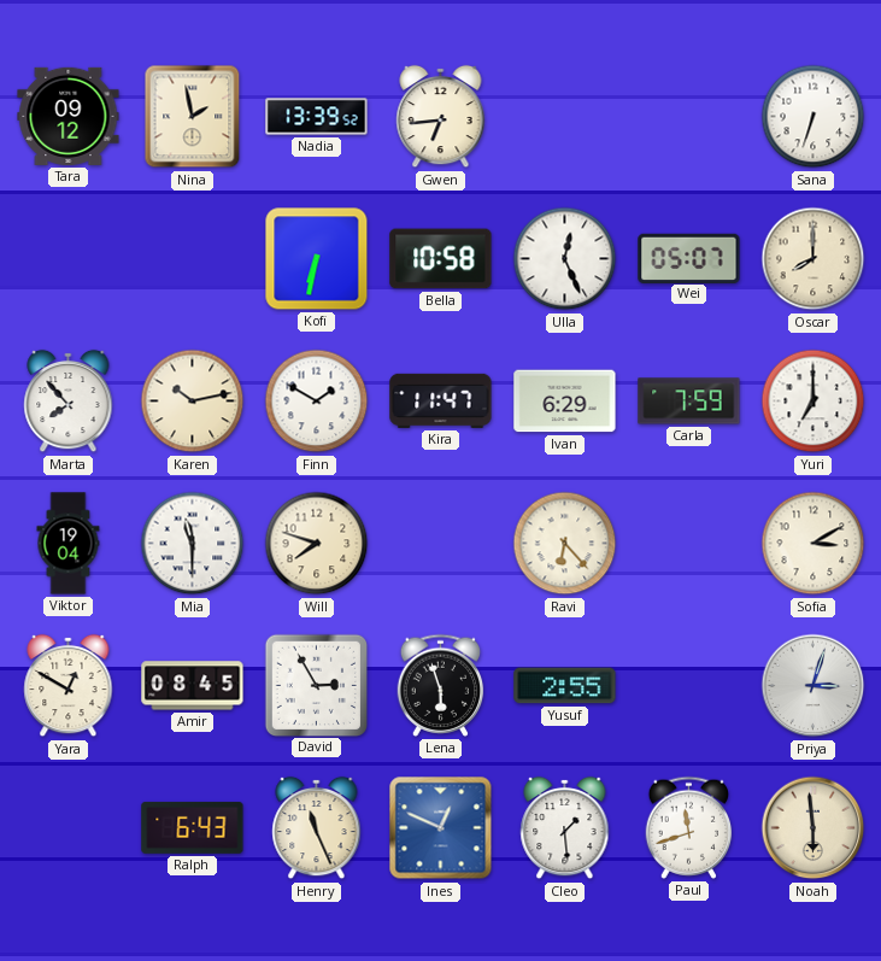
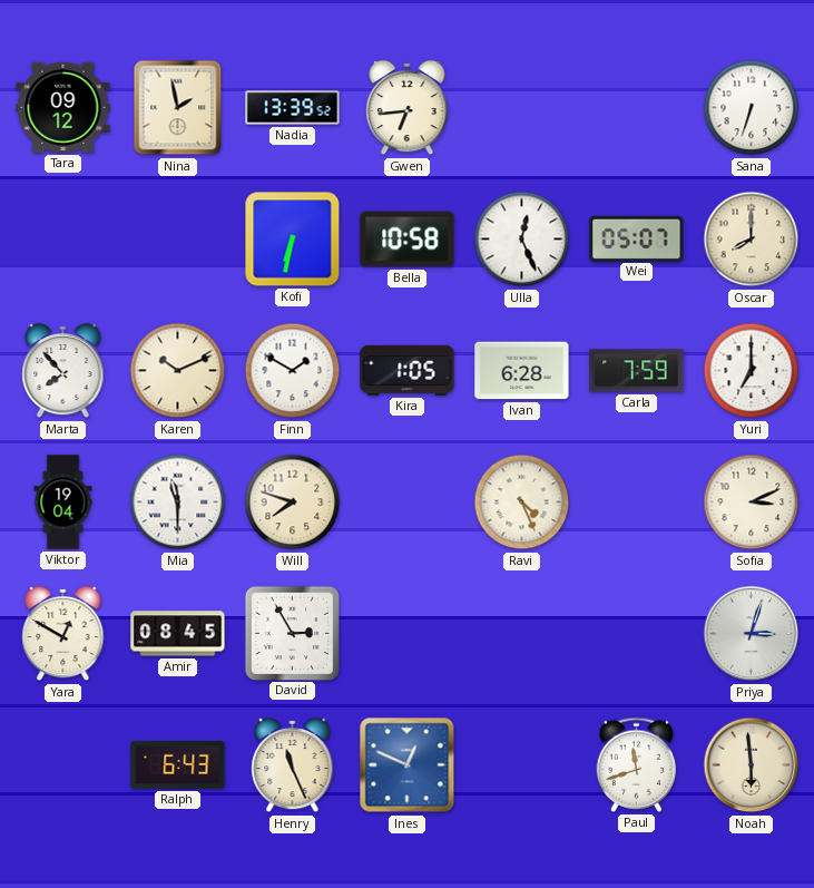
Karen: 10:13 -> 10:11
Kira: 11:47 -> 1:05
Ivan: 6:29 -> 6:28
Ravi: 6:23 -> 4:26
Sofia: 3:10 -> 3:11
Lena: 5:57 -> none
Yusuf: 2:55 -> none
Cleo: 1:29 -> none
